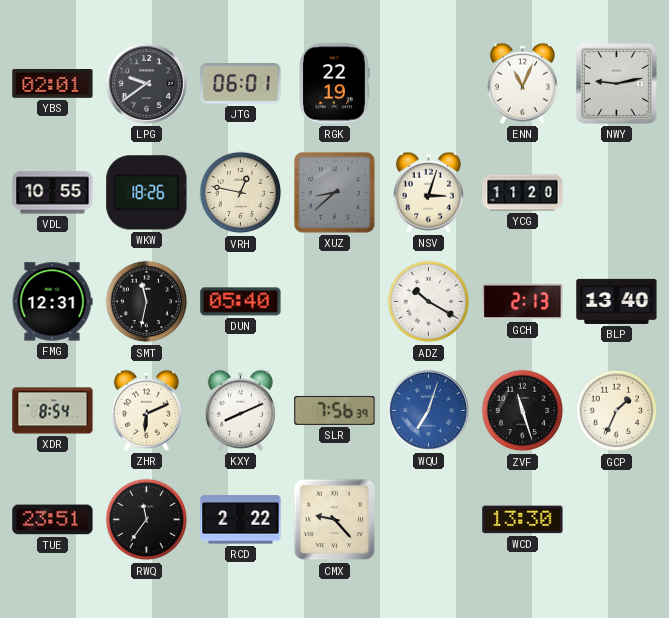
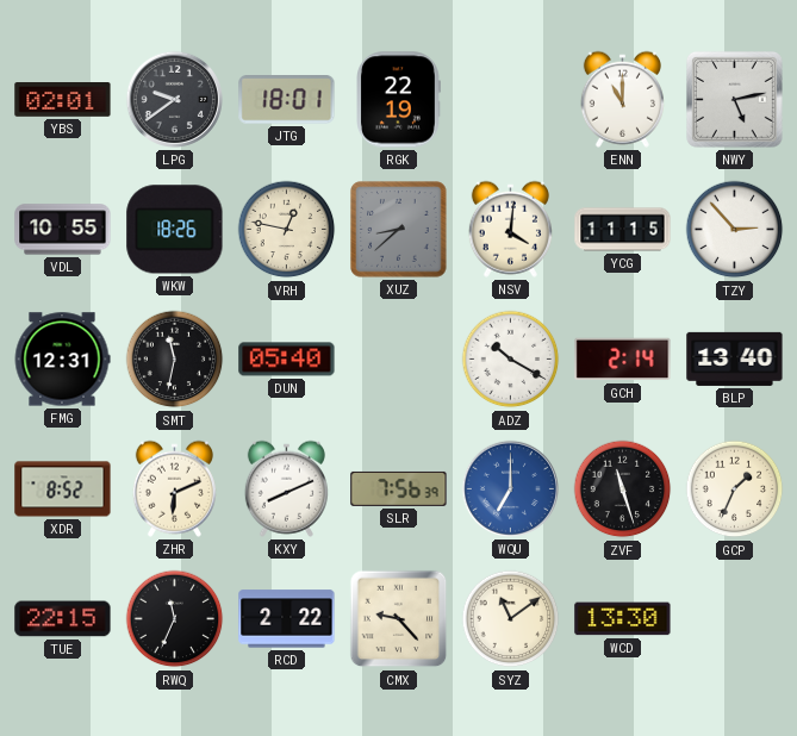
JTG: 06:01 -> 18:01
ENN: 11:04 -> 11:00
NWY: 9:13 -> 5:13
NSV: 3:03 -> 4:01
YCG: 11:20 -> 11:15
TZY: none -> 2:53
GCH: 2:13 -> 2:14
XDR: 8:54 -> 8:52
WQU: 7:03 -> 7:00
TUE: 23:51 -> 22:15
RWQ: 11:36 -> 11:34
SYZ: none -> 11:09
